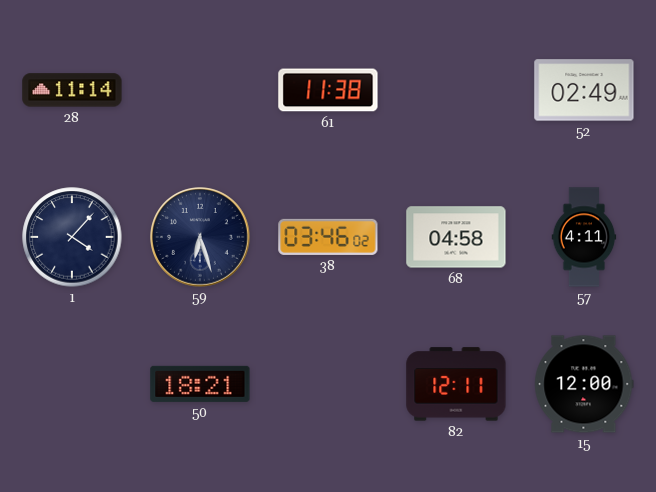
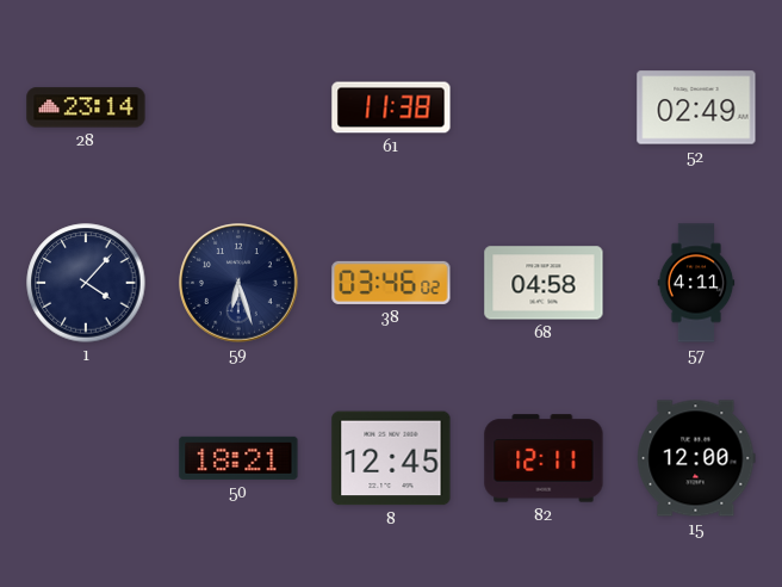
28: 11:14 -> 23:14
8: none -> 12:45
